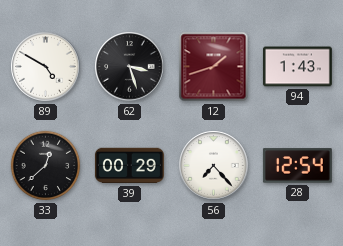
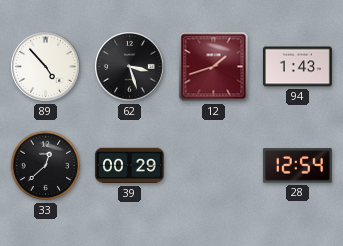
89: 4:50 -> 4:53
56: 7:23 -> none
